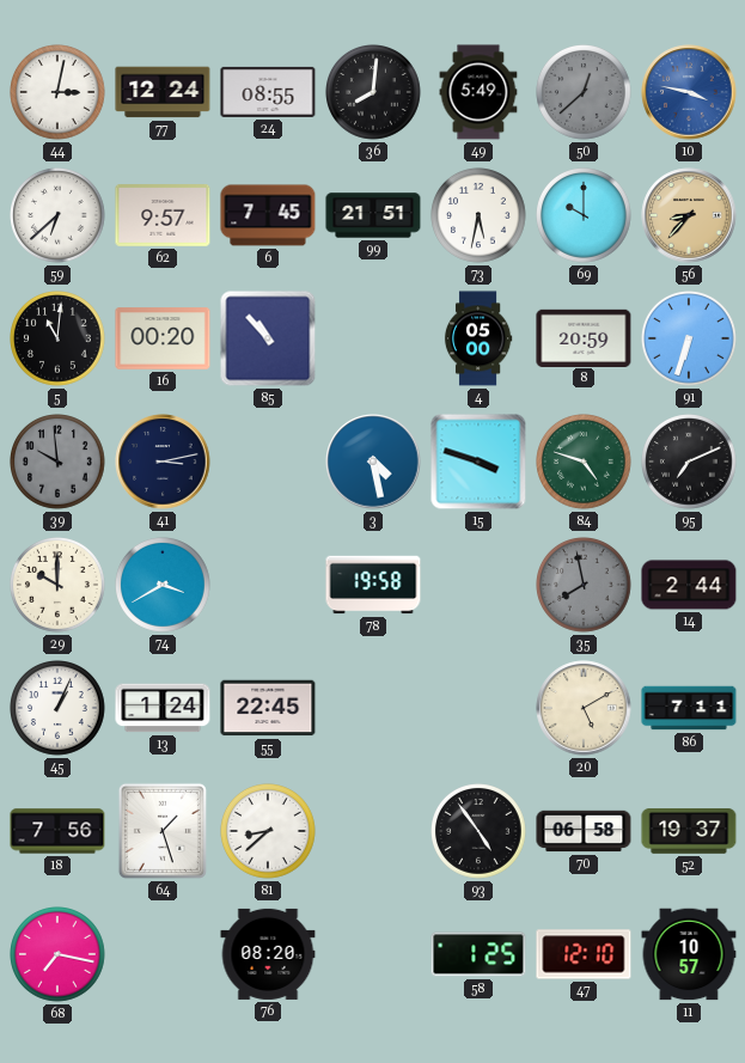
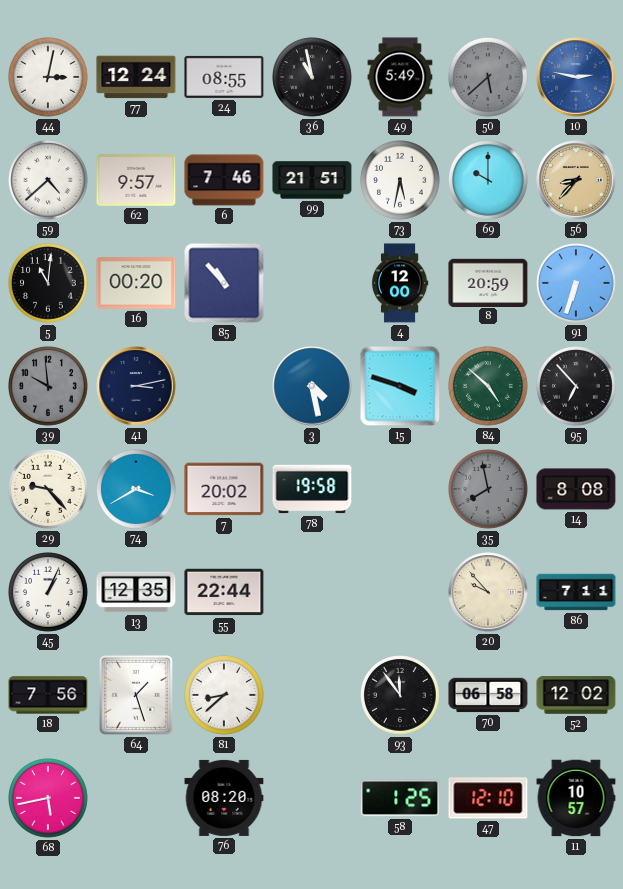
36: 8:01 -> 10:58
50: 12:38 -> 5:38
10: 3:47 -> 2:47
59: 6:38 -> 4:38
6: 7:45 -> 7:46
4: 05:00 -> 12:00
84: 4:48 -> 4:52
95: 7:11 -> 6:53
29: 10:00 -> 9:23
7: none -> 20:02
14: 2:44 -> 8:08
13: 1:24 -> 12:35
55: 22:45 -> 22:44
20: 5:10 -> 9:53
93: 4:54 -> 11:54
52: 19:37 -> 12:02
68: 7:17 -> 5:43
